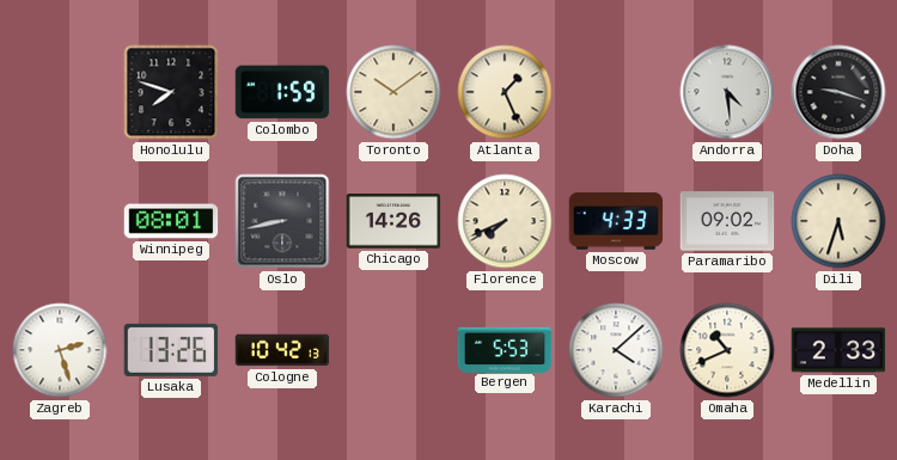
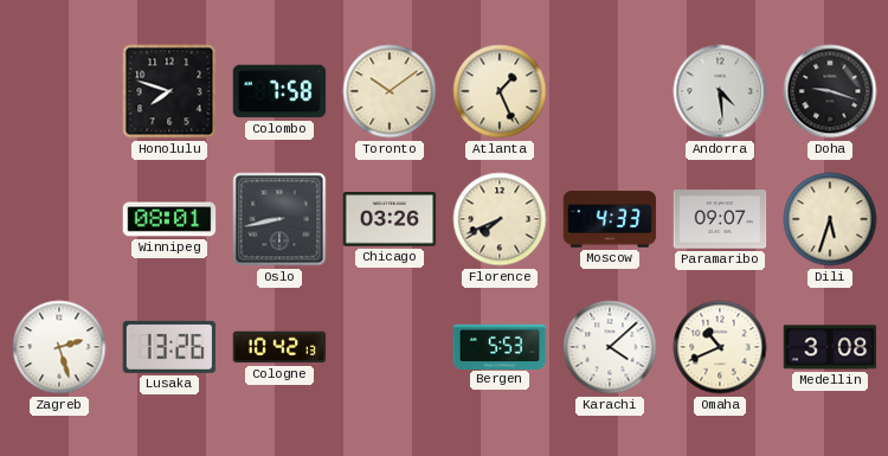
Colombo: 1:59 -> 7:58
Chicago: 14:26 -> 03:26
Paramaribo: 09:02 -> 09:07
Medellin: 2:33 -> 3:08
